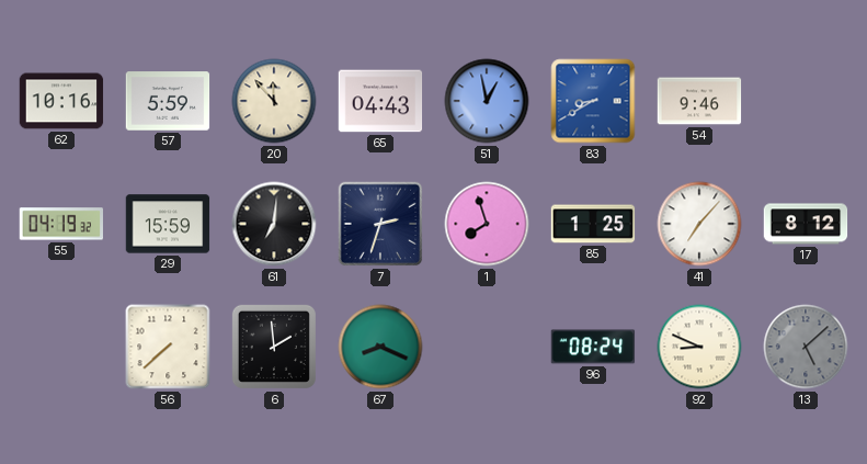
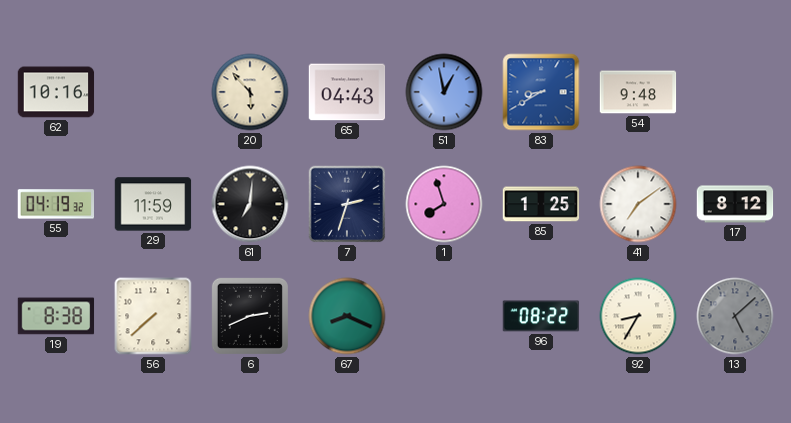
57: 5:59 -> none
20: 11:53 -> 5:53
54: 9:46 -> 9:48
29: 15:59 -> 11:59
41: 7:07 -> 7:09
19: none -> 8:38
6: 1:59 -> 2:41
96: 08:24 -> 08:22
92: 8:49 -> 8:35
